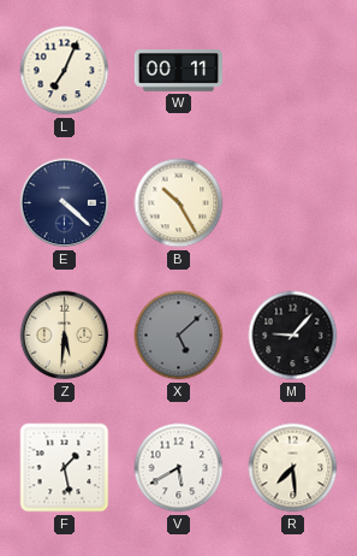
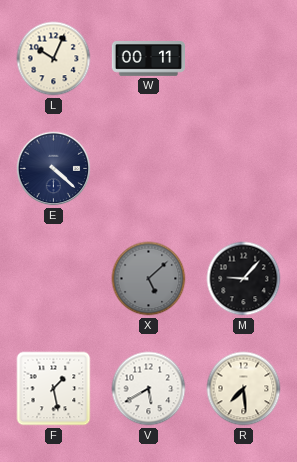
L: 7:04 -> 10:04
B: 10:25 -> none
Z: 5:31 -> none
